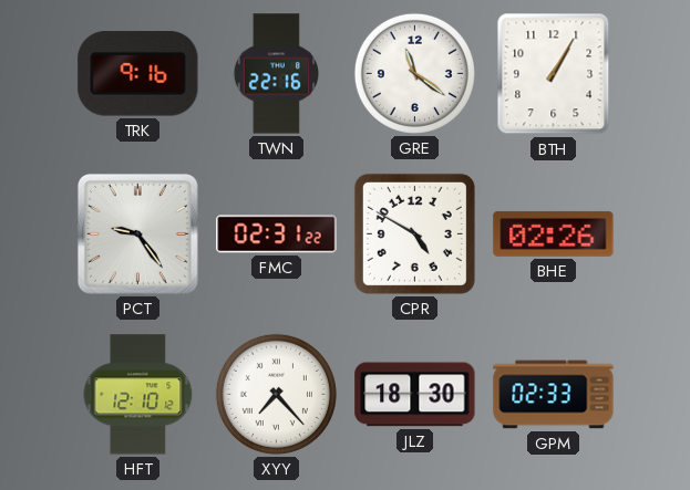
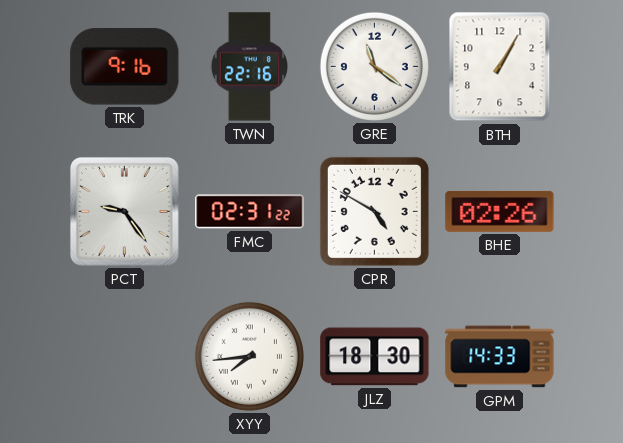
HFT: 12:10 -> none
XYY: 7:23 -> 7:44
GPM: 02:33 -> 14:33
